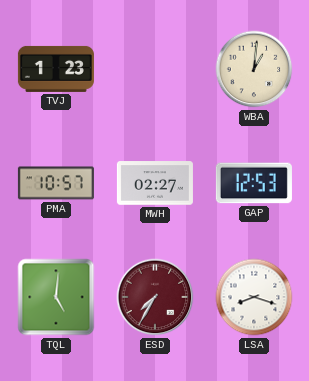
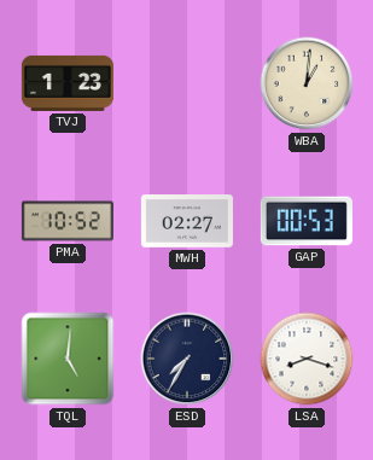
PMA: 10:57 -> 10:52
GAP: 12:53 -> 00:53
ESD dial: burgundy -> navy
